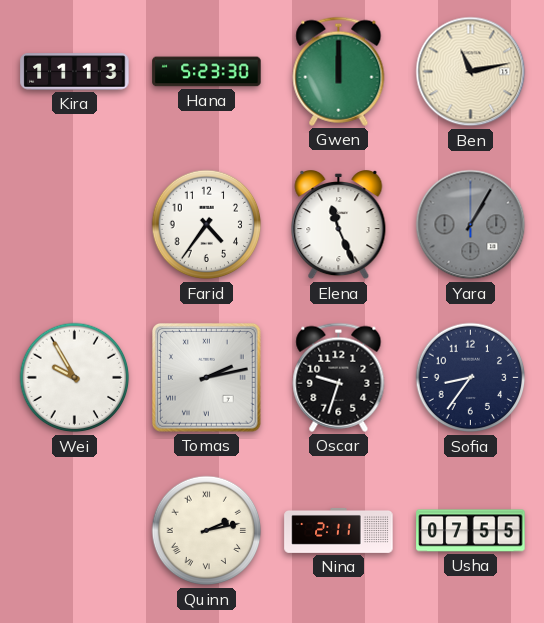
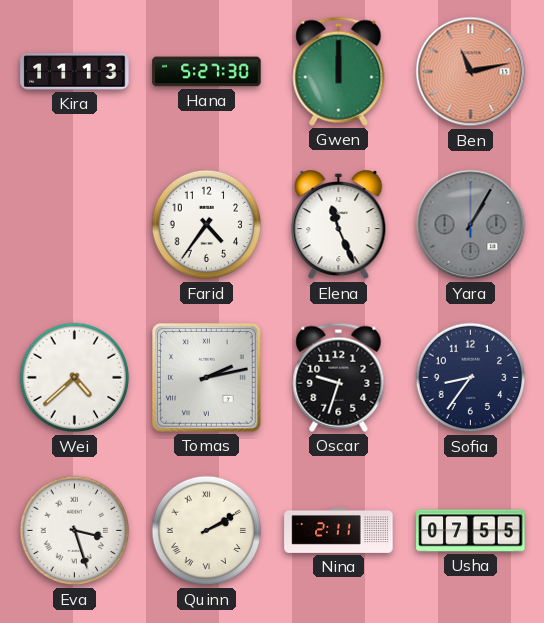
Hana: 5:23 -> 5:27
Ben dial: cream -> salmon
Wei: 9:55 -> 4:38
Eva: none -> 3:27
Quinn: 2:13 -> 2:10
